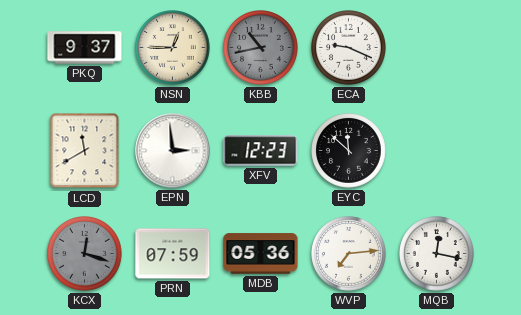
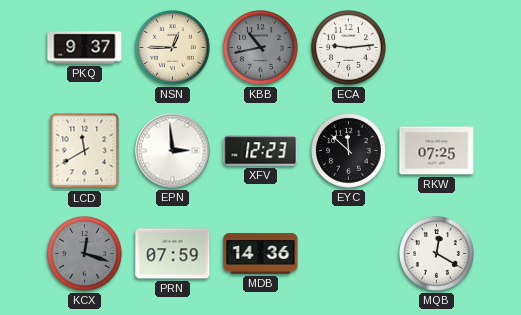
ECA: 9:19 -> 9:14
RKW: none -> 07:25
MDB: 05:36 -> 14:36
WVP: 7:14 -> none
MQB: 12:17 -> 12:20
